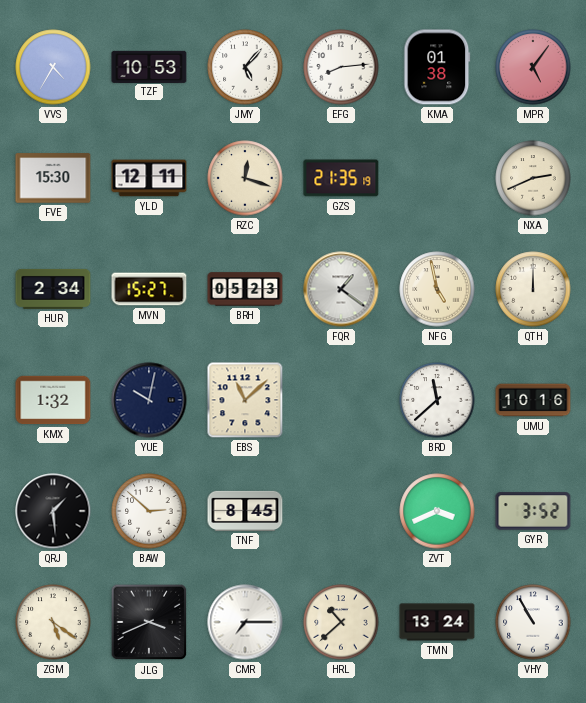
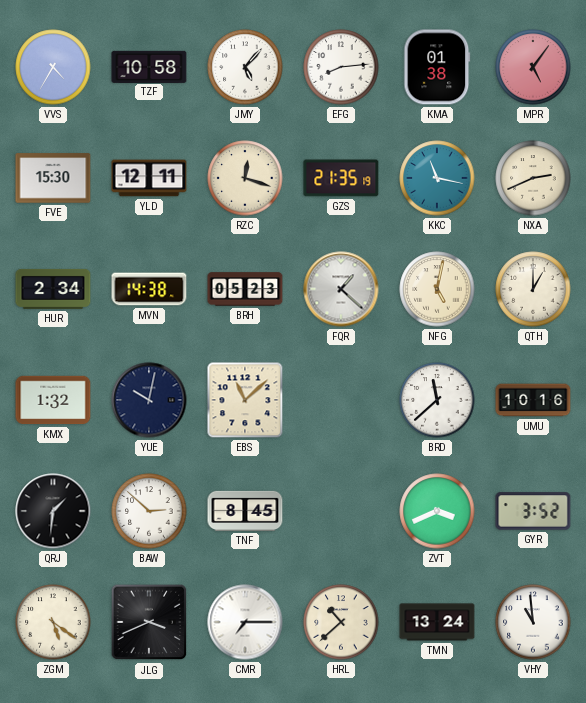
TZF: 10:53 -> 10:58
KKC: none -> 11:17
MVN: 15:27 -> 14:38
FQR: 1:21 -> 1:22
NFG: 4:58 -> 5:02
QTH: 12:00 -> 1:00
QRJ: 1:29 -> 1:31
VHY: 10:55 -> 10:59
